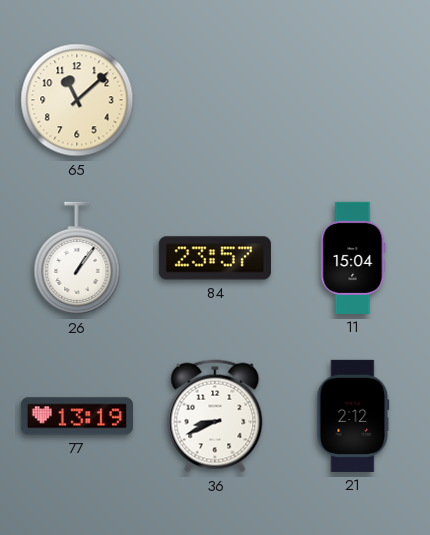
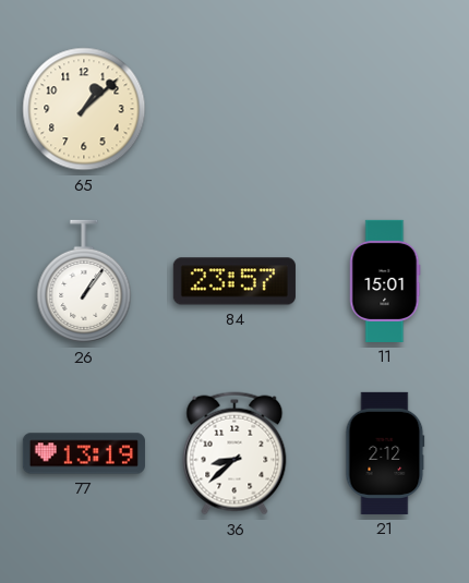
65: 11:08 -> 1:08
11: 15:04 -> 15:01
36: 8:41 -> 8:38
